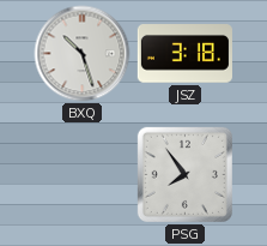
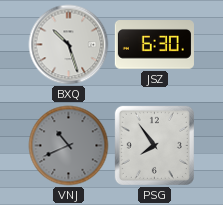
JSZ: 3:18 -> 6:30
VNJ: none -> 10:41
